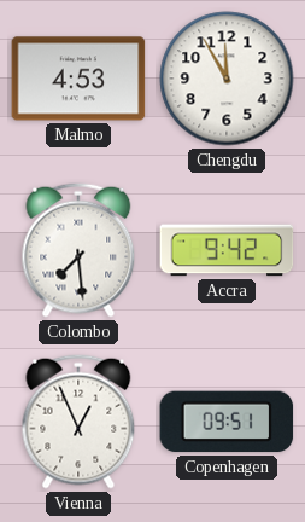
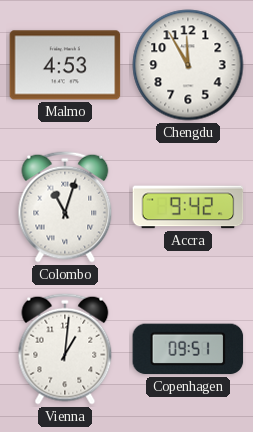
Colombo: 7:29 -> 11:03
Vienna: 12:56 -> 1:01
